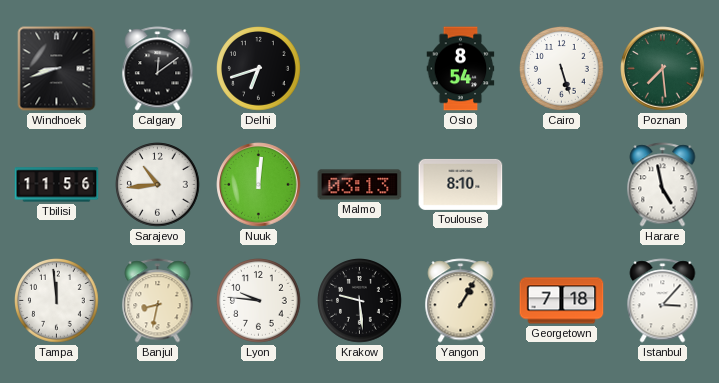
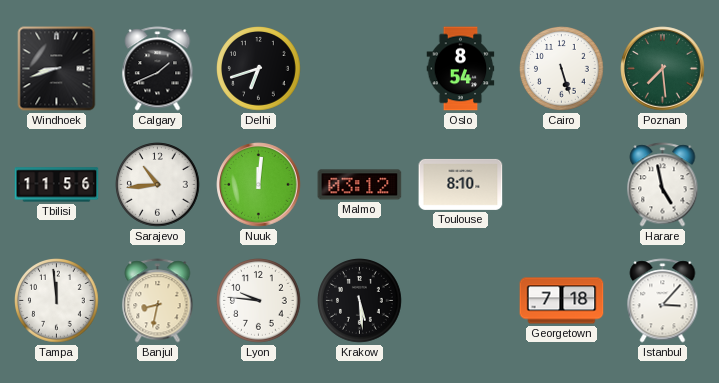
Calgary: 12:09 -> 1:41
Malmo: 03:13 -> 03:12
Krakow: 9:29 -> 5:29
Yangon: 1:05 -> none
